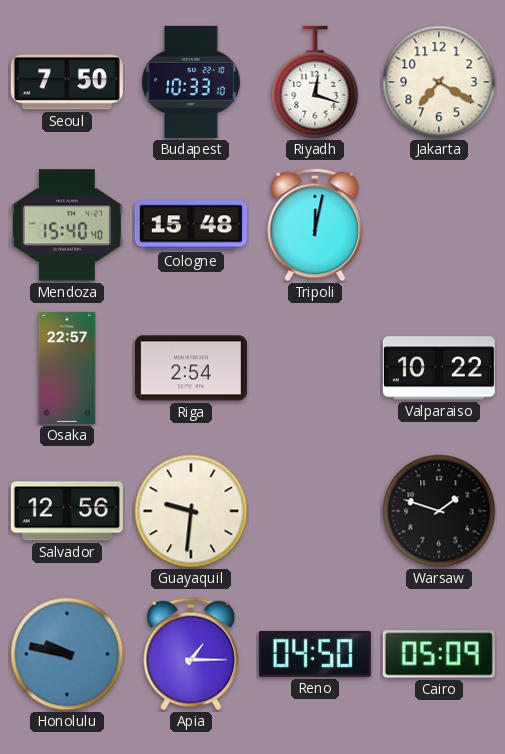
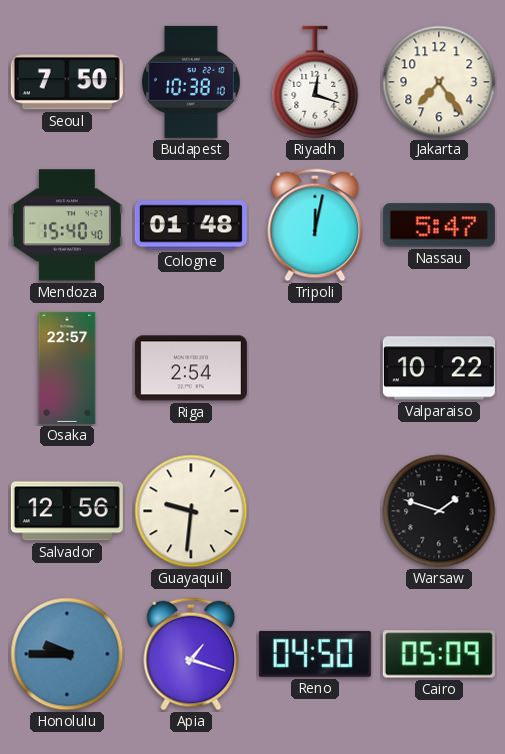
Budapest: 10:33 -> 10:38
Jakarta: 7:20 -> 7:24
Cologne: 15:48 -> 01:48
Nassau: none -> 5:47
Honolulu: 9:47 -> 9:45
Apia: 1:15 -> 1:18
